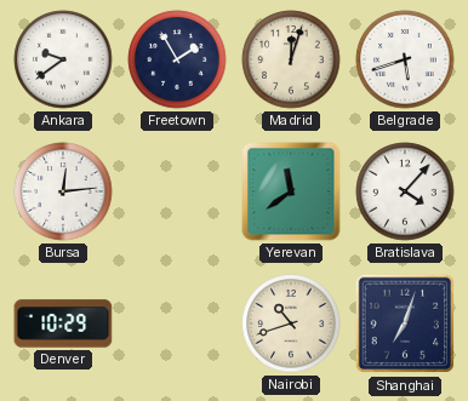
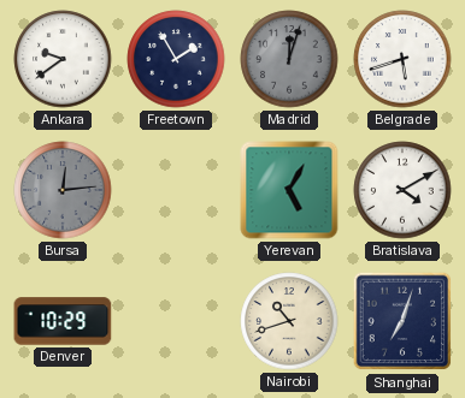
Madrid dial: cream -> grey
Bursa dial: white -> grey
Yerevan: 11:39 -> 5:05
Bratislava: 4:07 -> 4:10
